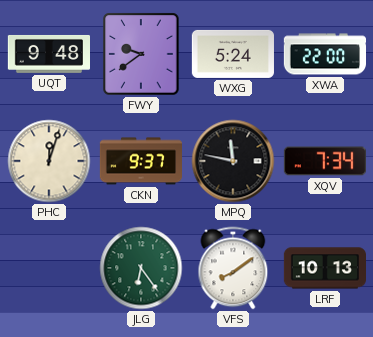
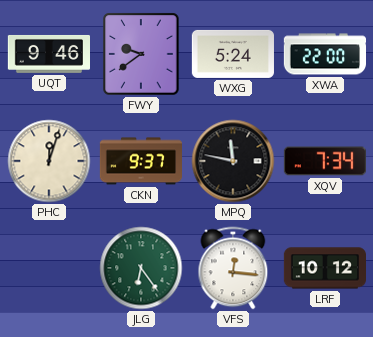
UQT: 9:48 -> 9:46
VFS: 8:09 -> 12:16
LRF: 10:13 -> 10:12
